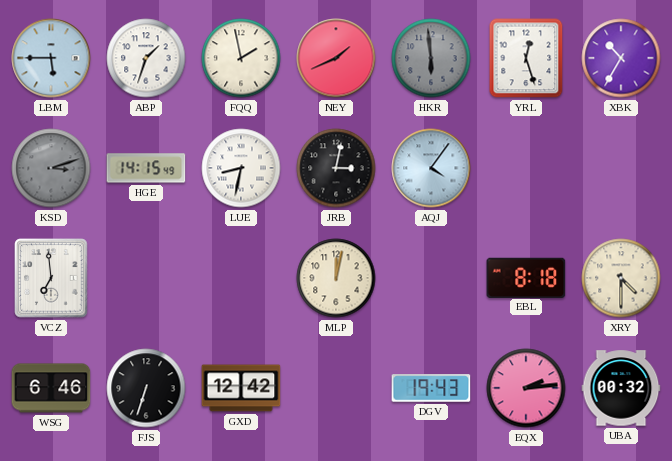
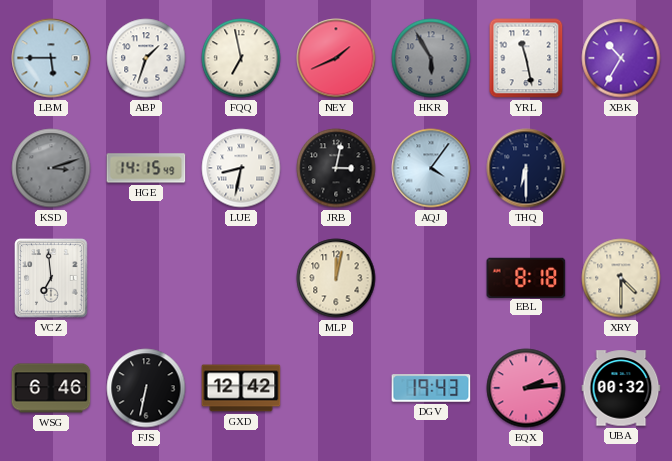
FQQ: 1:58 -> 6:58
HKR: 5:59 -> 5:55
YRL: 12:27 -> 11:28
THQ: none -> 6:30
FJS: 6:33 -> 6:32
